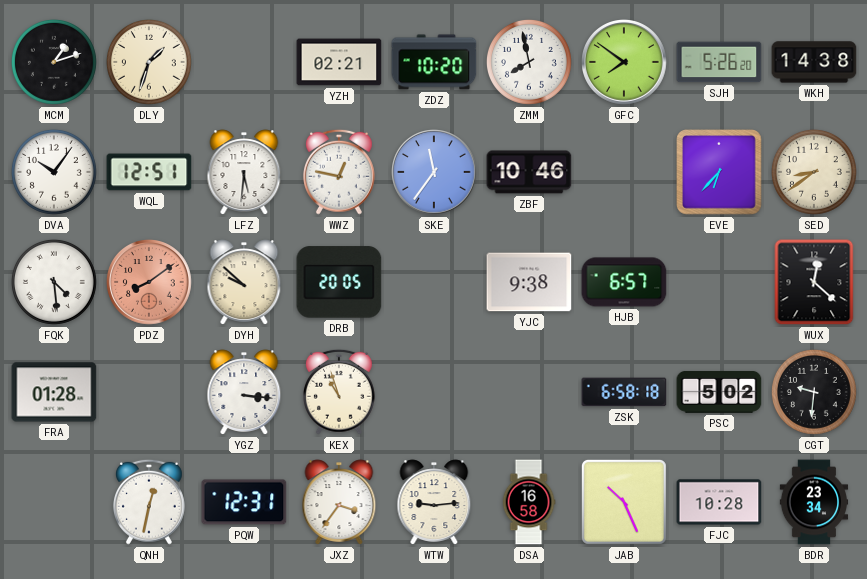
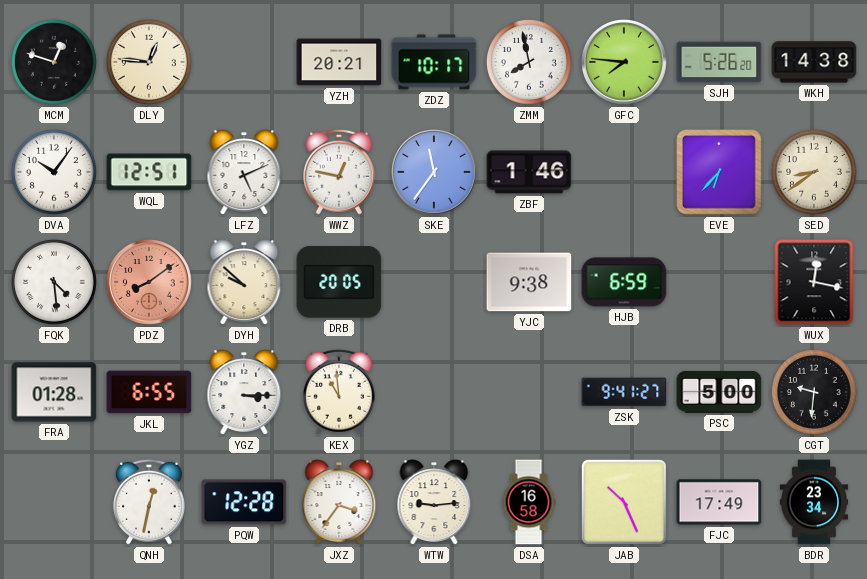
MCM: 1:12 -> 12:48
DLY: 1:33 -> 12:46
YZH: 02:21 -> 20:21
ZDZ: 10:20 -> 10:17
GFC: 7:51 -> 7:46
LFZ: 5:31 -> 5:11
ZBF: 10:46 -> 1:46
HJB: 6:57 -> 6:59
WUX: 12:22 -> 12:17
JKL: none -> 6:55
YGZ: 3:16 -> 3:15
KEX: 10:57 -> 10:59
ZSK: 6:58 -> 9:41
PSC: 5:02 -> 5:00
PQW: 12:31 -> 12:28
FJC: 10:28 -> 17:49
